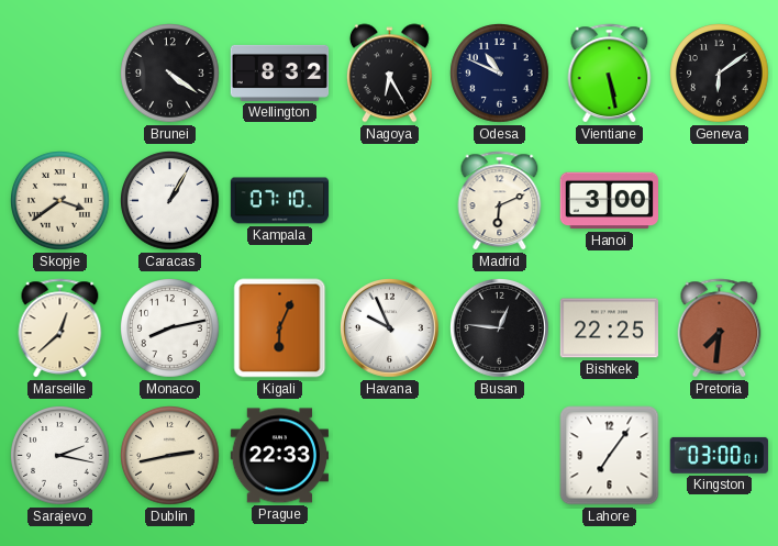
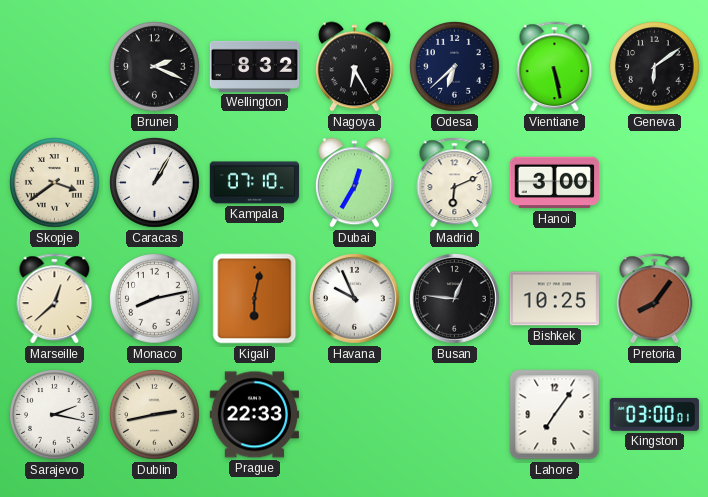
Brunei: 4:21 -> 2:19
Odesa: 10:49 -> 6:38
Dubai: none -> 12:35
Kigali: 6:04 -> 6:02
Bishkek: 22:25 -> 10:25
Pretoria: 7:31 -> 8:06
